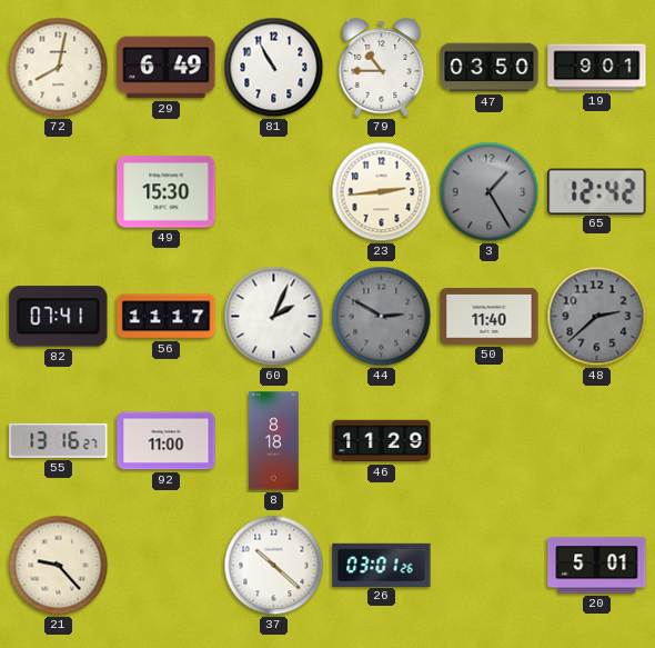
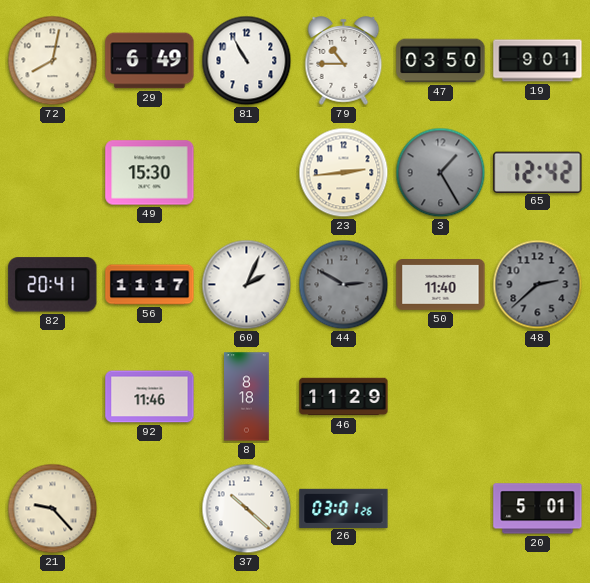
82: 07:41 -> 20:41
55: 13:16 -> none
92: 11:00 -> 11:46
